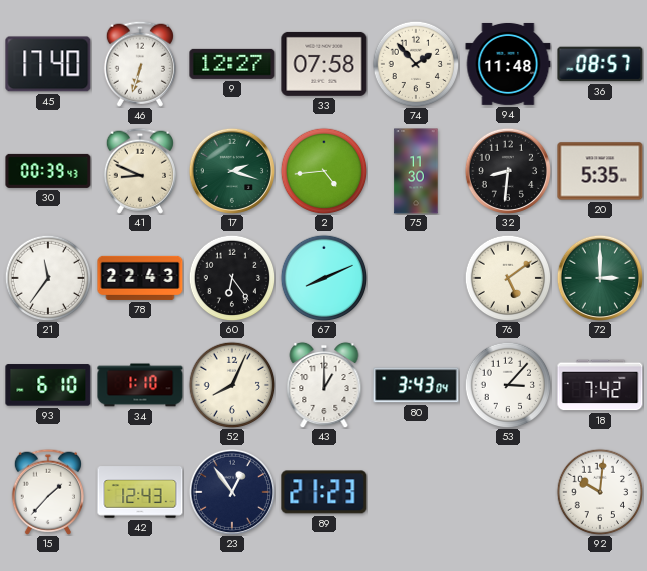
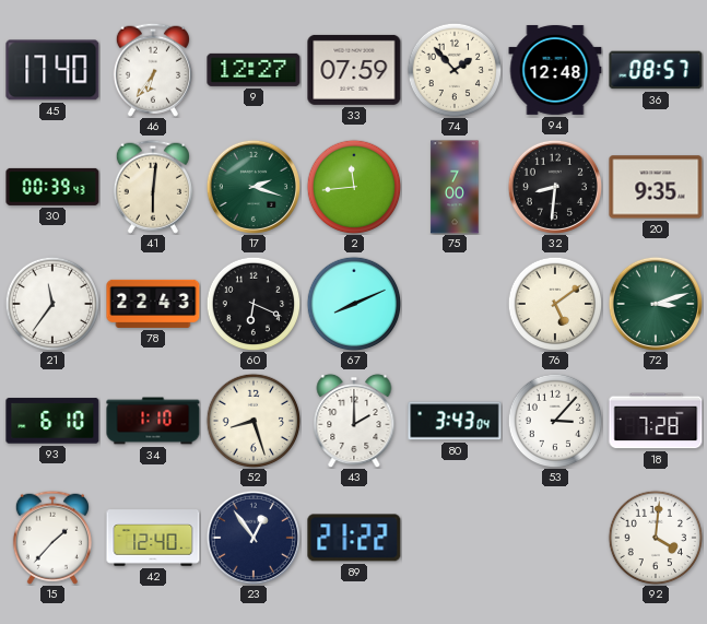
46: 6:33 -> 6:36
33: 07:58 -> 07:59
94: 11:48 -> 12:48
41: 8:49 -> 6:01
2: 4:44 -> 11:44
75: 11:30 -> 7:00
20: 5:35 -> 9:35
60: 6:24 -> 6:19
72: 3:00 -> 3:12
52: 8:04 -> 8:27
43: 1:00 -> 2:00
18: 7:42 -> 7:28
42: 12:43 -> 12:40
89: 21:23 -> 21:22
92: 10:01 -> 4:01
